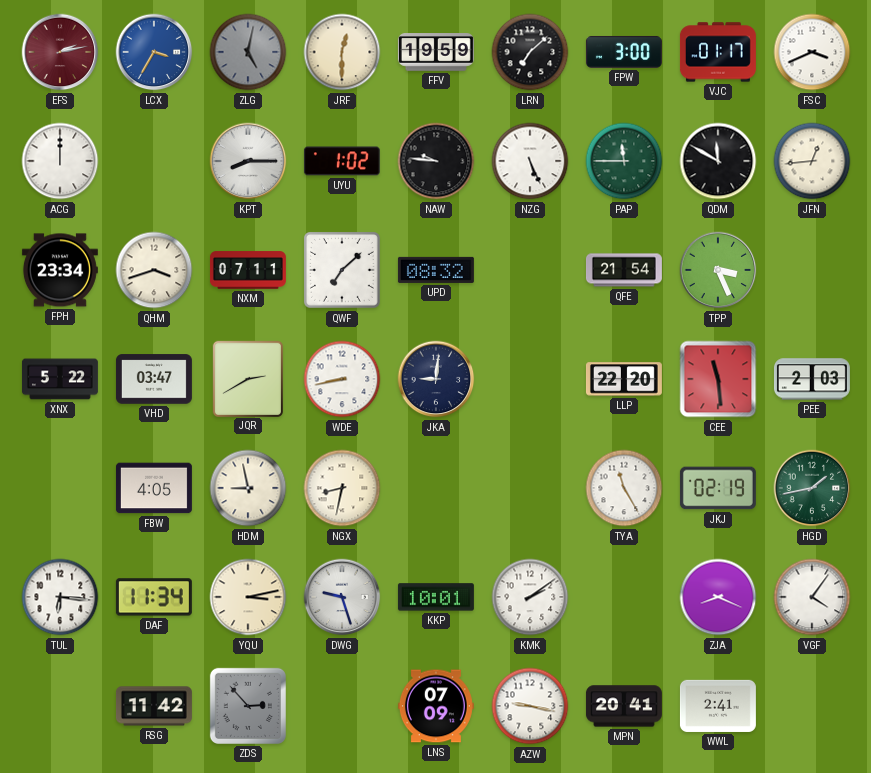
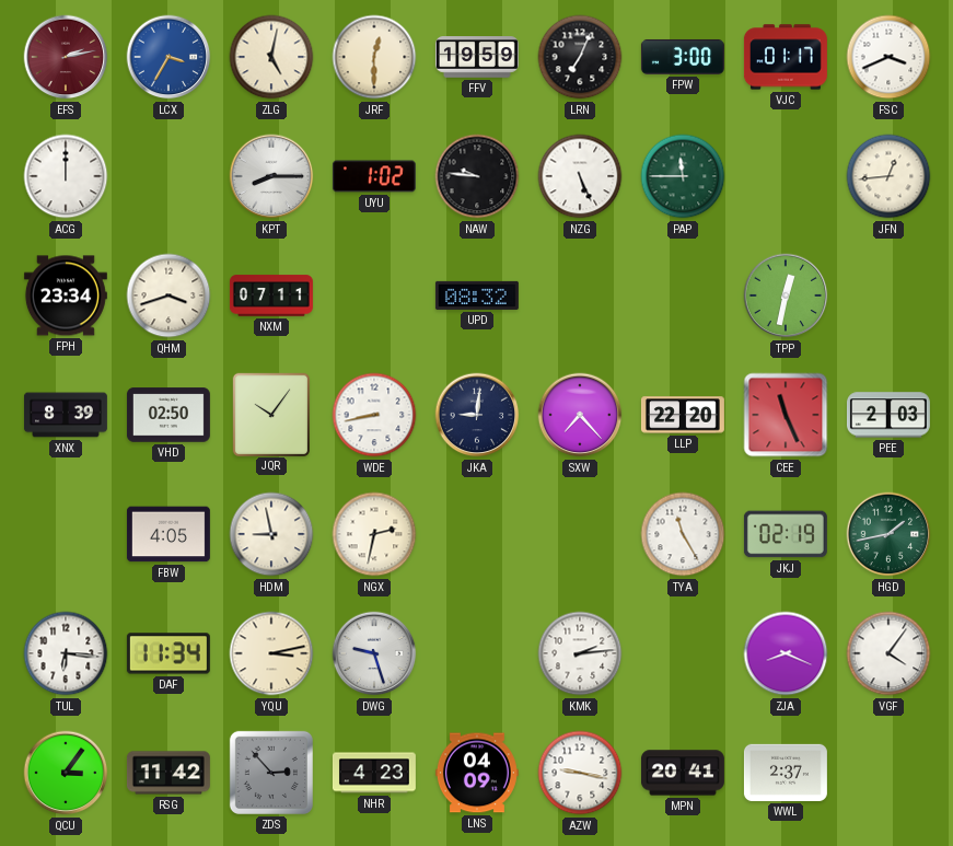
ZLG dial: grey -> cream
LRN: 7:08 -> 7:04
QDM: 11:50 -> none
QWF: 7:08 -> none
QFE: 21:54 -> none
TPP: 3:26 -> 12:32
XNX: 5:22 -> 8:39
VHD: 03:47 -> 02:50
JQR: 2:40 -> 10:06
SXW: none -> 7:23
CEE: 11:29 -> 11:26
NGX: 8:32 -> 2:32
KKP: 10:01 -> none
KMK: 2:09 -> 2:14
QCU: none -> 3:06
NHR: none -> 4:23
LNS: 07:09 -> 04:09
WWL: 2:41 -> 2:37
